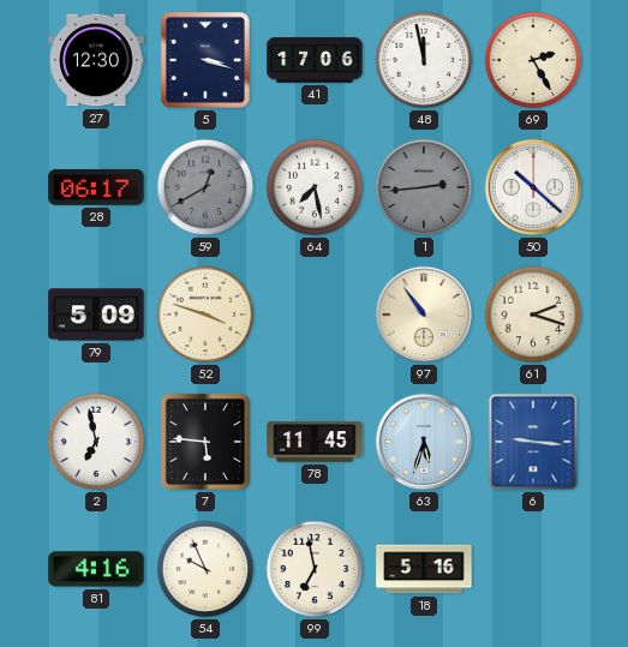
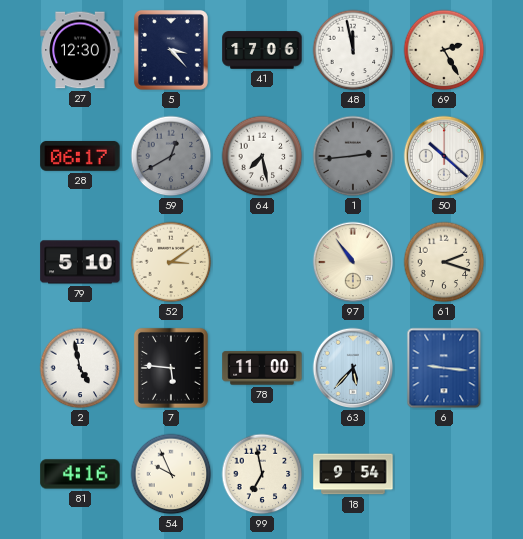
5: 3:18 -> 3:23
79: 5:09 -> 5:10
52: 3:48 -> 3:09
2: 6:58 -> 4:58
78: 11:45 -> 11:00
63: 5:33 -> 5:37
18: 5:16 -> 9:54
